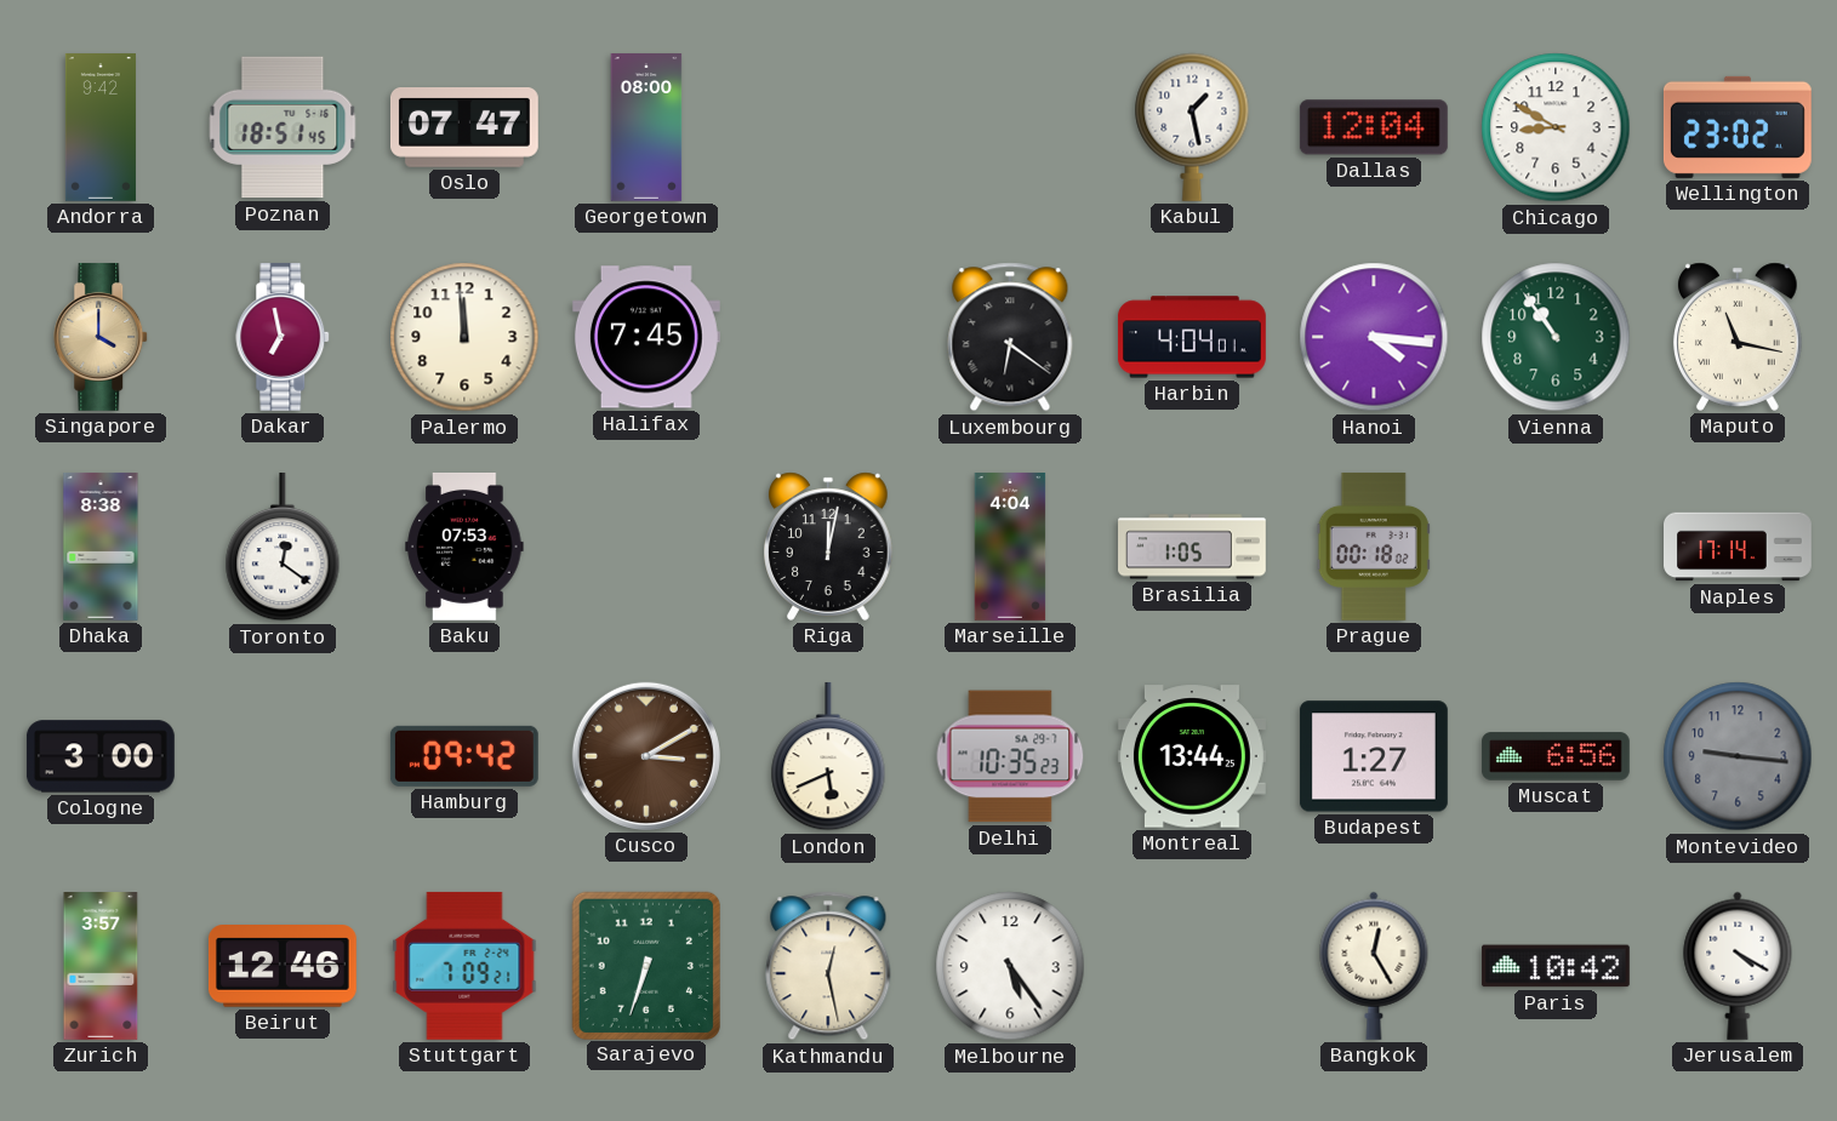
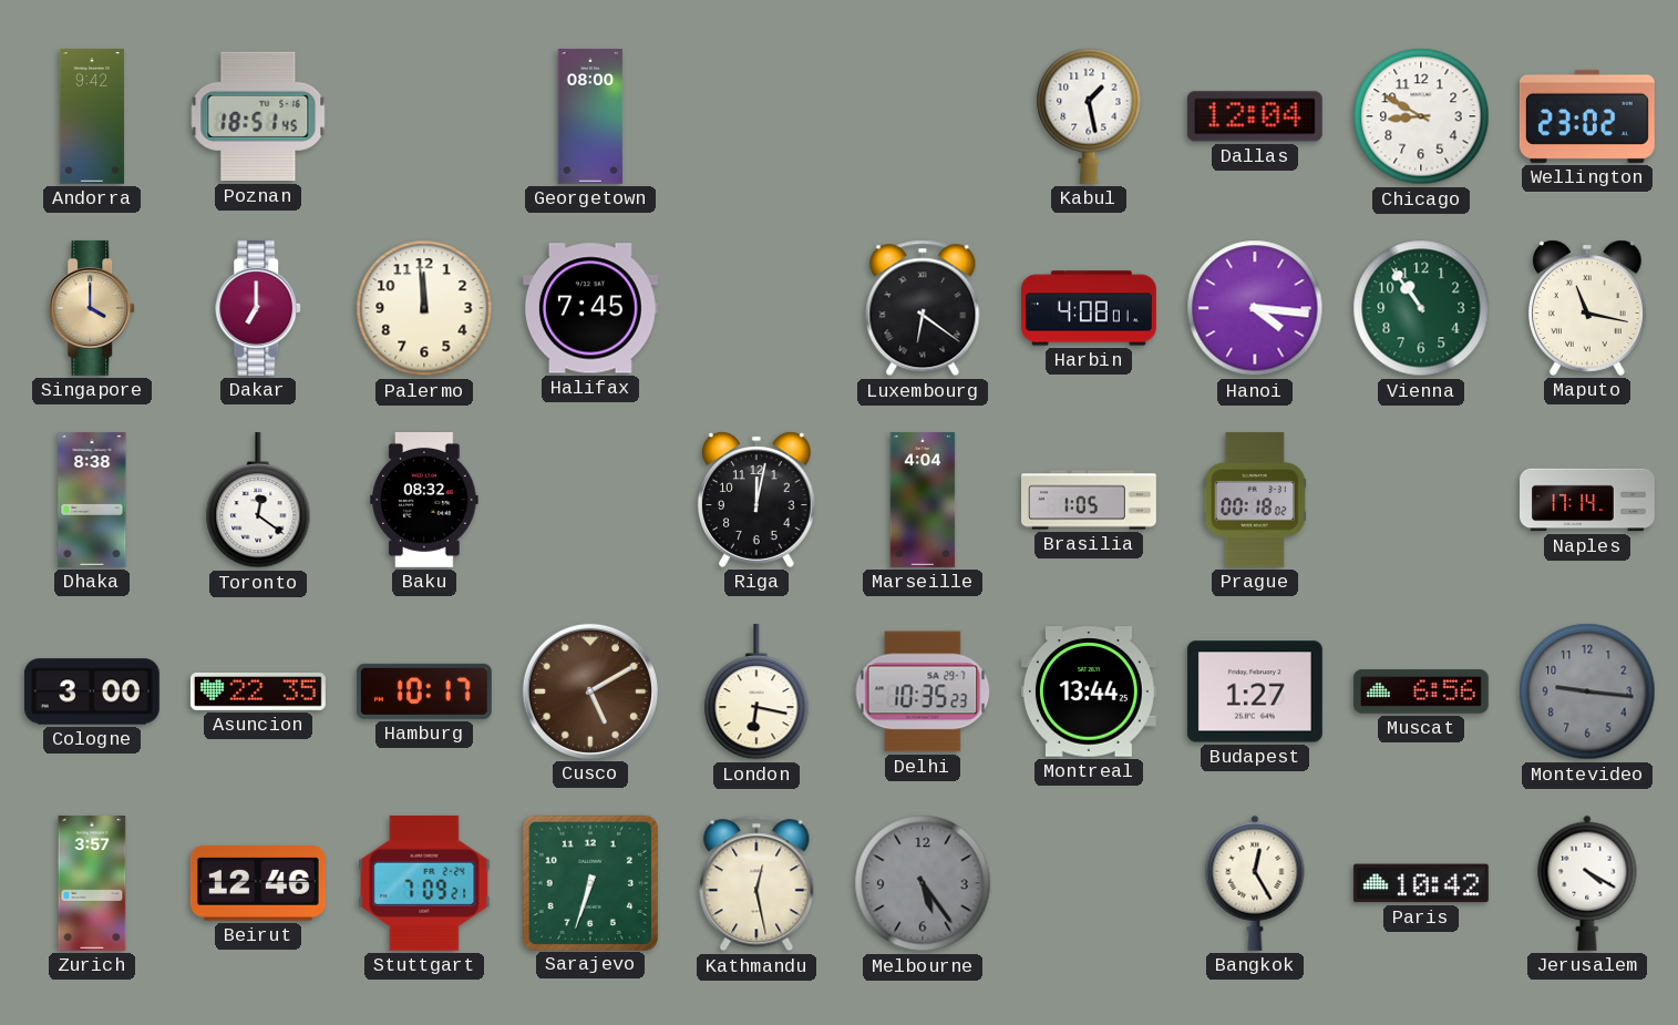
Oslo: 07:47 -> none
Dakar: 6:58 -> 7:00
Harbin: 4:04 -> 4:08
Baku: 07:53 -> 08:32
Asuncion: none -> 22:35
Hamburg: 09:42 -> 10:17
Cusco: 3:10 -> 5:10
London: 5:41 -> 6:17
Melbourne dial: white -> grey
